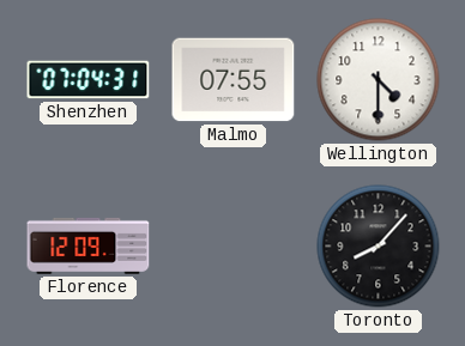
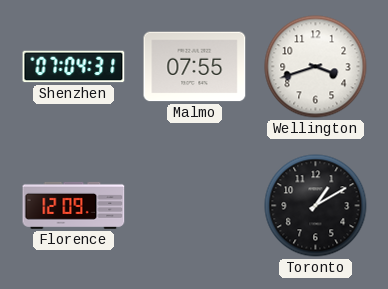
Wellington: 4:30 -> 3:42
Toronto: 8:07 -> 1:10
